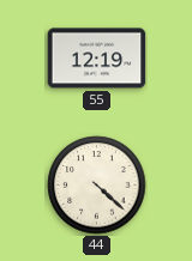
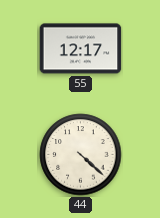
55: 12:19 -> 12:17
